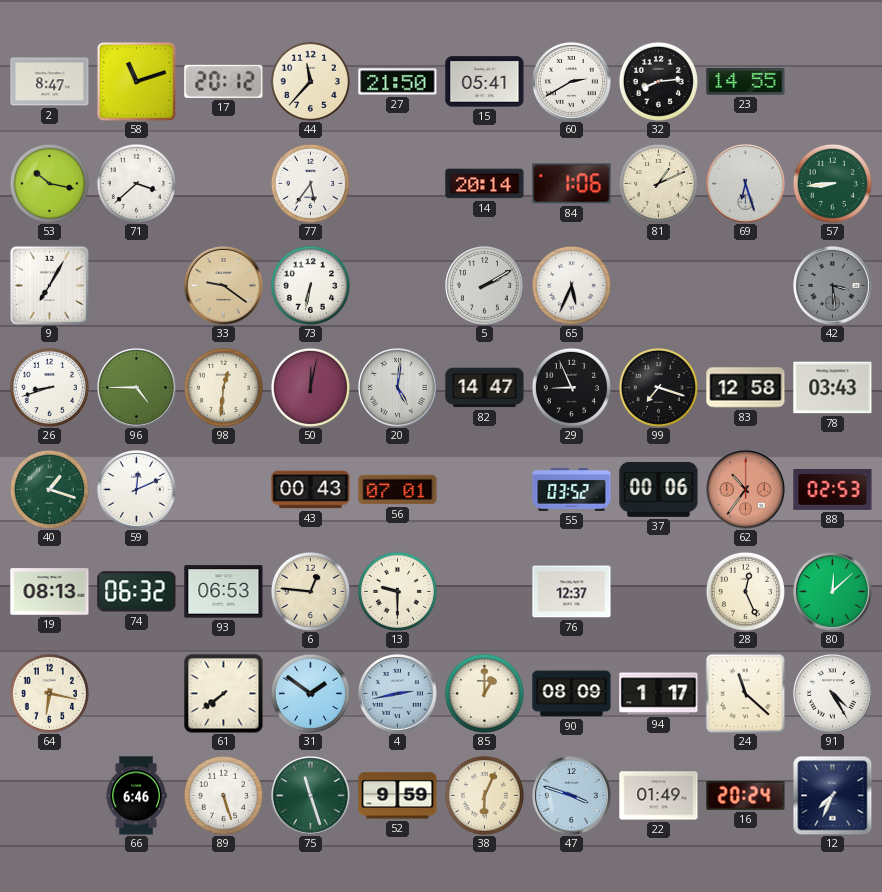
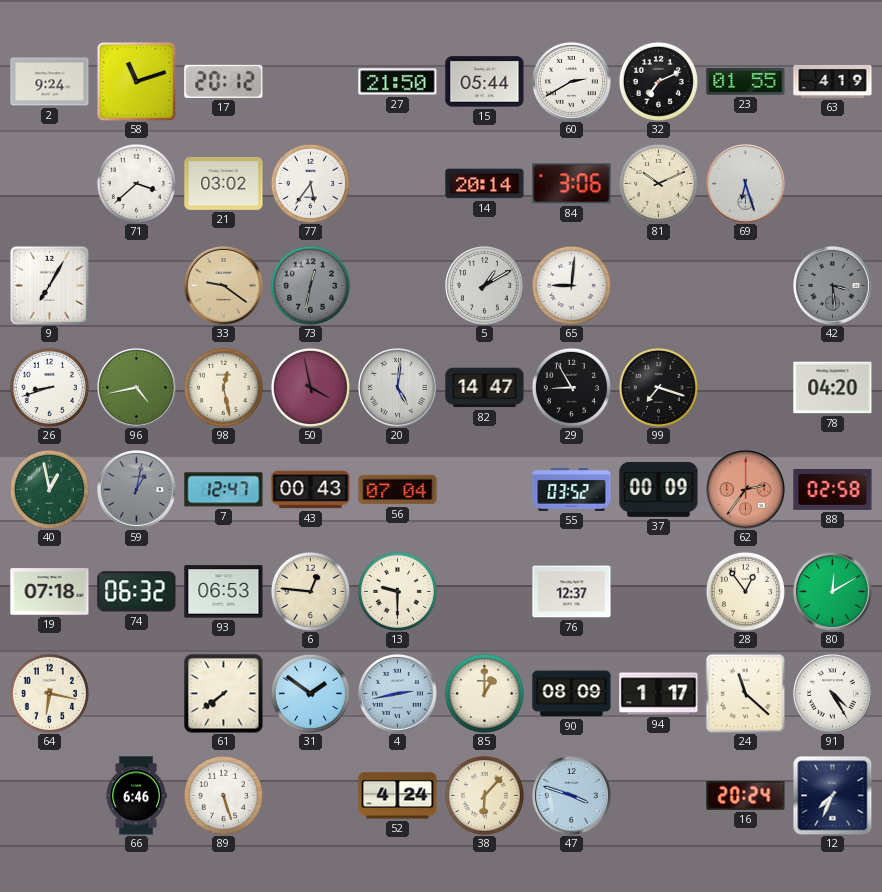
2: 8:47 -> 9:24
44: 11:37 -> none
15: 05:41 -> 05:44
32: 8:14 -> 7:11
23: 14:55 -> 01:55
63: none -> 4:19
53: 10:17 -> none
21: none -> 03:02
84: 1:06 -> 3:06
81: 1:11 -> 10:11
57: 8:44 -> none
73: 6:32 -> 12:32
73 dial: white -> grey
5: 2:10 -> 1:10
65: 5:34 -> 9:01
96: 4:45 -> 4:43
98: 12:31 -> 12:28
50: 12:02 -> 3:58
29: 8:56 -> 8:55
83: 12:58 -> none
78: 03:43 -> 04:20
40: 1:18 -> 12:58
59: 12:11 -> 1:02
59 dial: white -> grey
7: none -> 12:47
56: 07:01 -> 07:04
37: 00:06 -> 00:09
62: 10:36 -> 2:36
88: 02:53 -> 02:58
19: 08:13 -> 07:18
28: 12:26 -> 12:54
80: 12:08 -> 12:10
75: 11:27 -> none
52: 9:59 -> 4:24
38: 6:04 -> 6:07
22: 01:49 -> none
